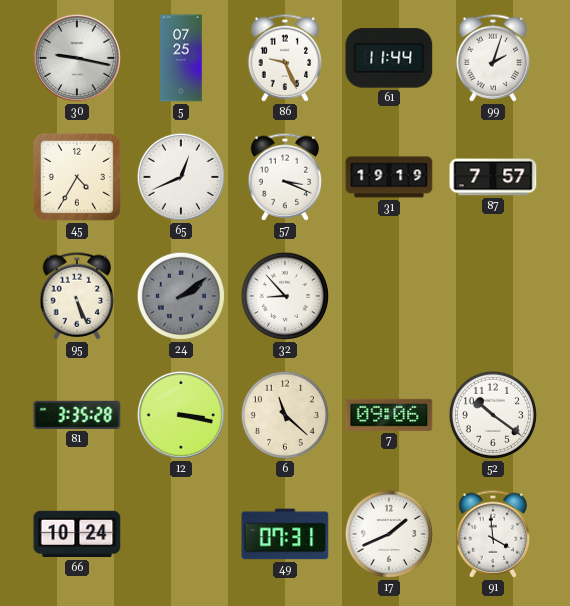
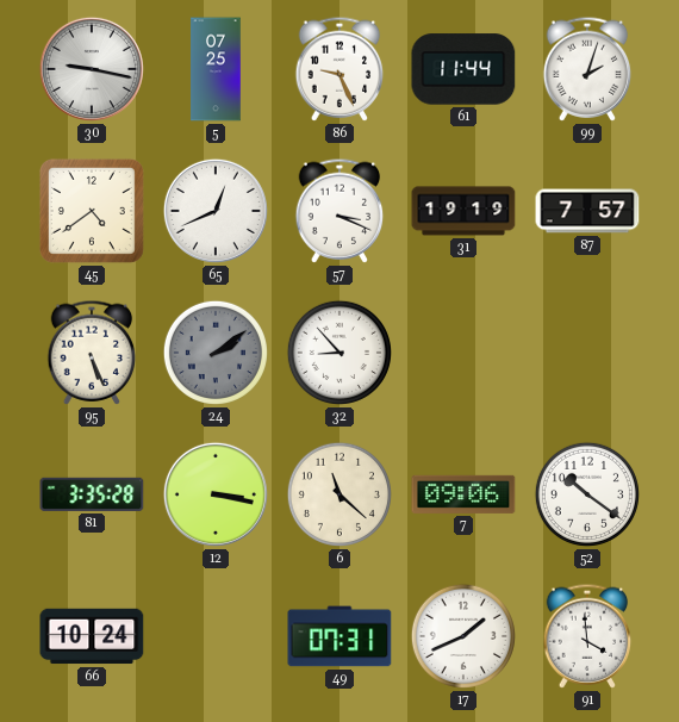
45: 4:35 -> 4:39
